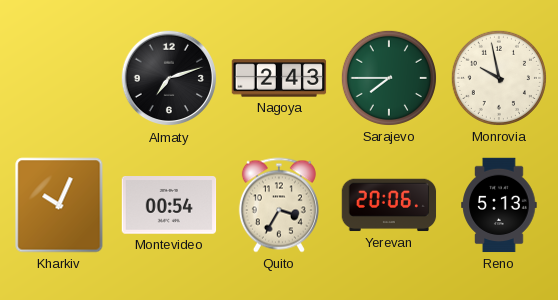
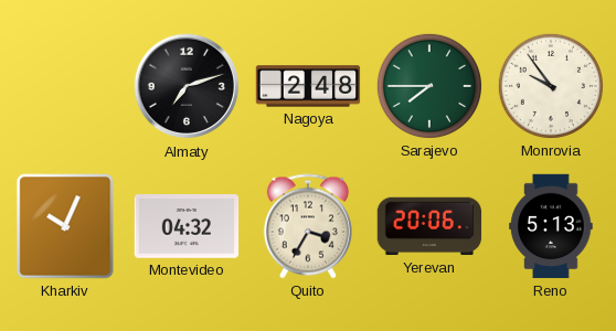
Nagoya: 2:43 -> 2:48
Monrovia: 9:58 -> 9:54
Montevideo: 00:54 -> 04:32
